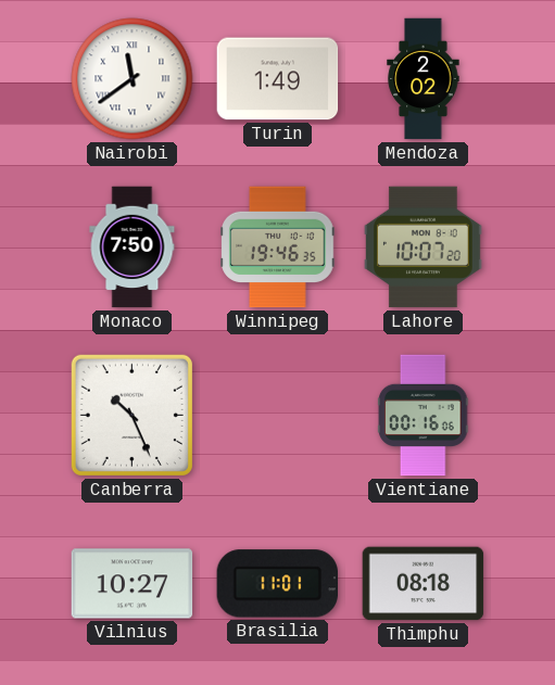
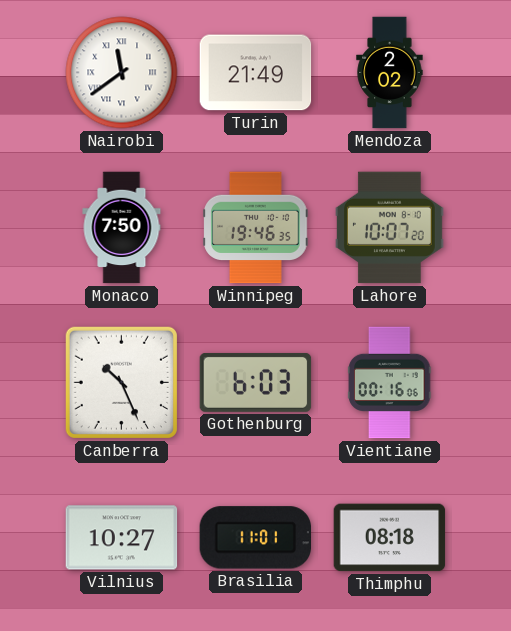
Turin: 1:49 -> 21:49
Gothenburg: none -> 6:03
